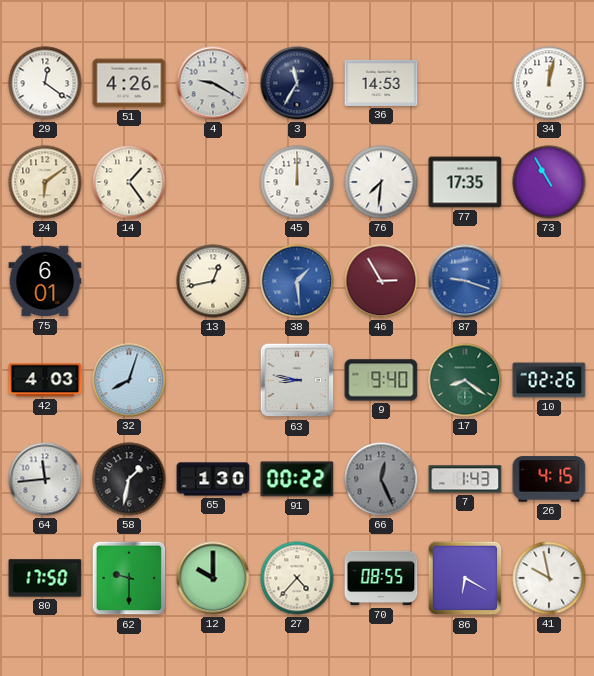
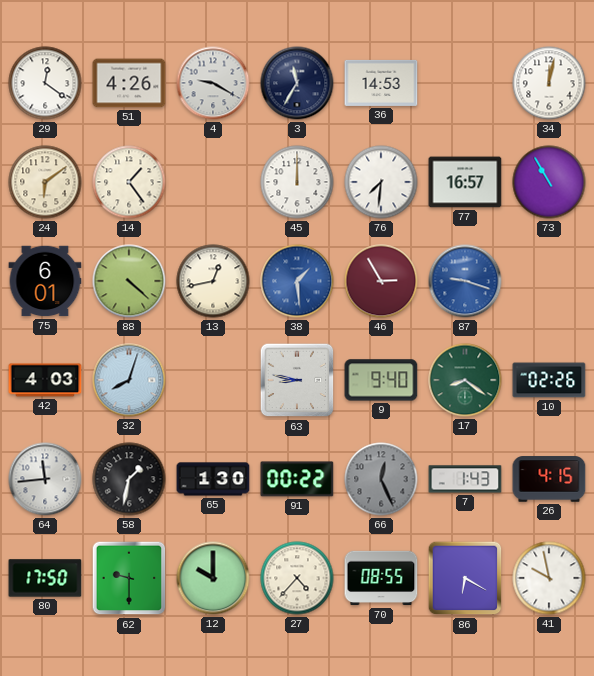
77: 17:35 -> 16:57
88: none -> 4:22
